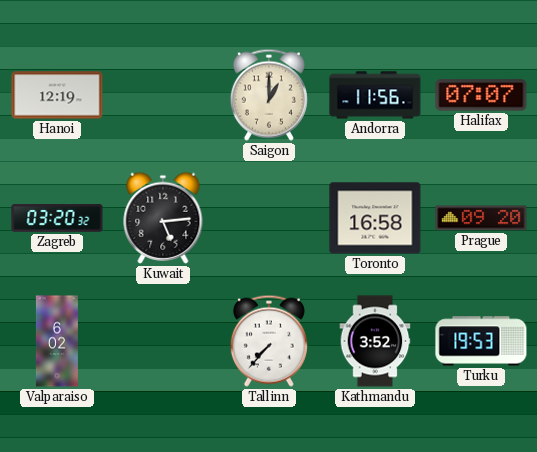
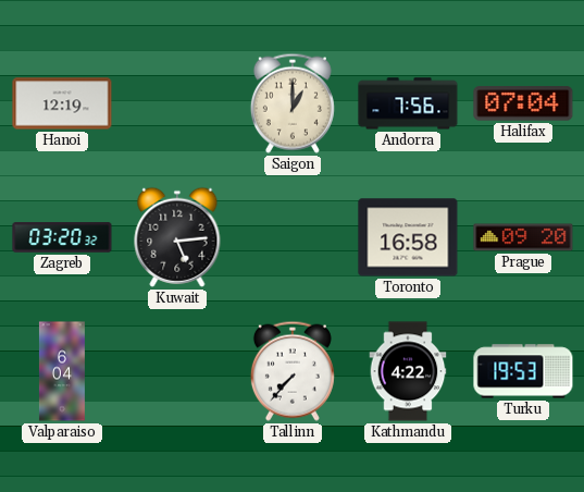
Andorra: 11:56 -> 7:56
Halifax: 07:07 -> 07:04
Valparaiso: 6:02 -> 6:04
Kathmandu: 3:52 -> 4:22
